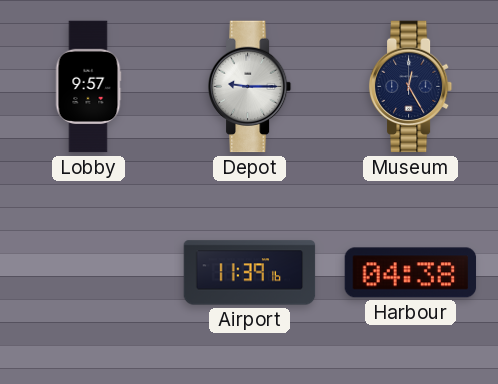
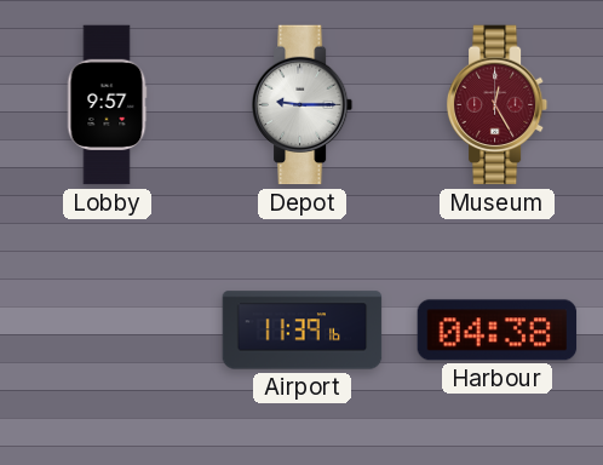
Museum dial: navy -> burgundy
